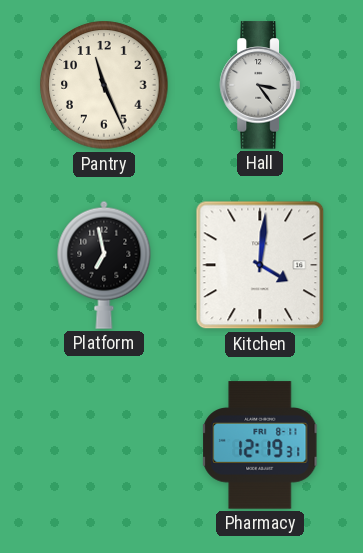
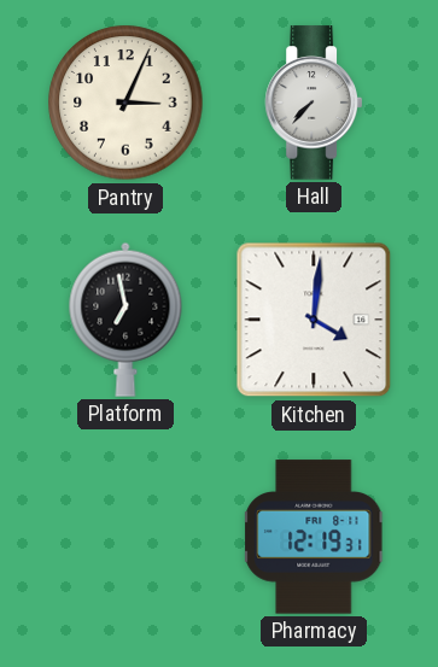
Pantry: 11:26 -> 3:04
Hall: 3:24 -> 7:37
